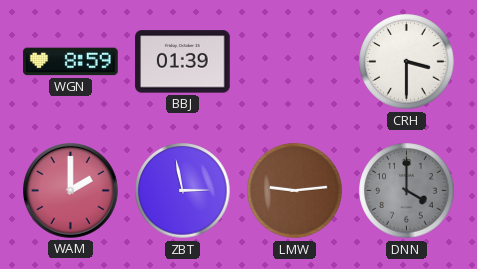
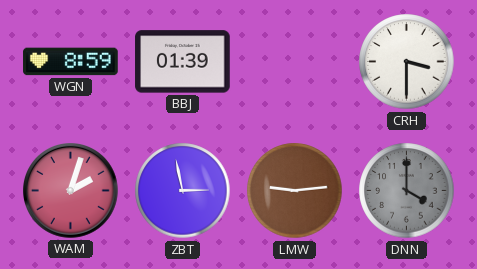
WAM: 2:00 -> 2:03
